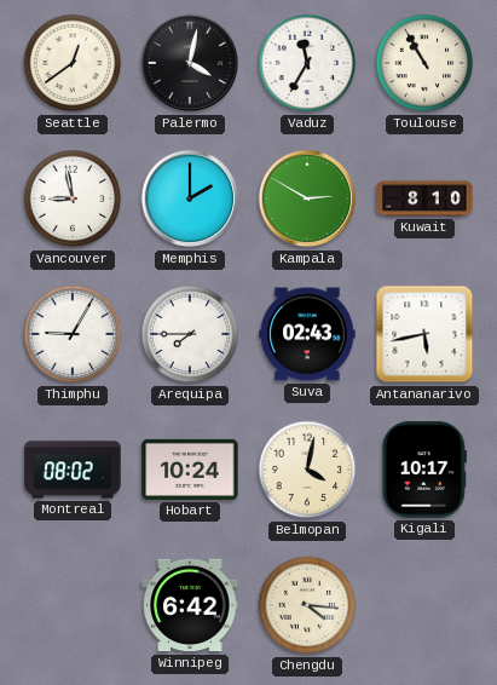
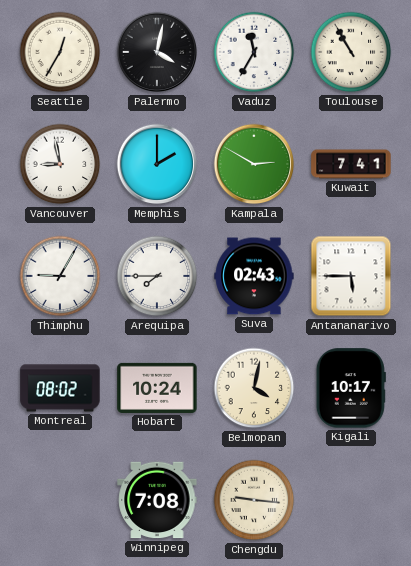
Seattle: 12:39 -> 12:35
Kuwait: 8:10 -> 7:41
Antananarivo: 5:43 -> 5:45
Winnipeg: 6:42 -> 7:08
Chengdu: 4:16 -> 9:16
